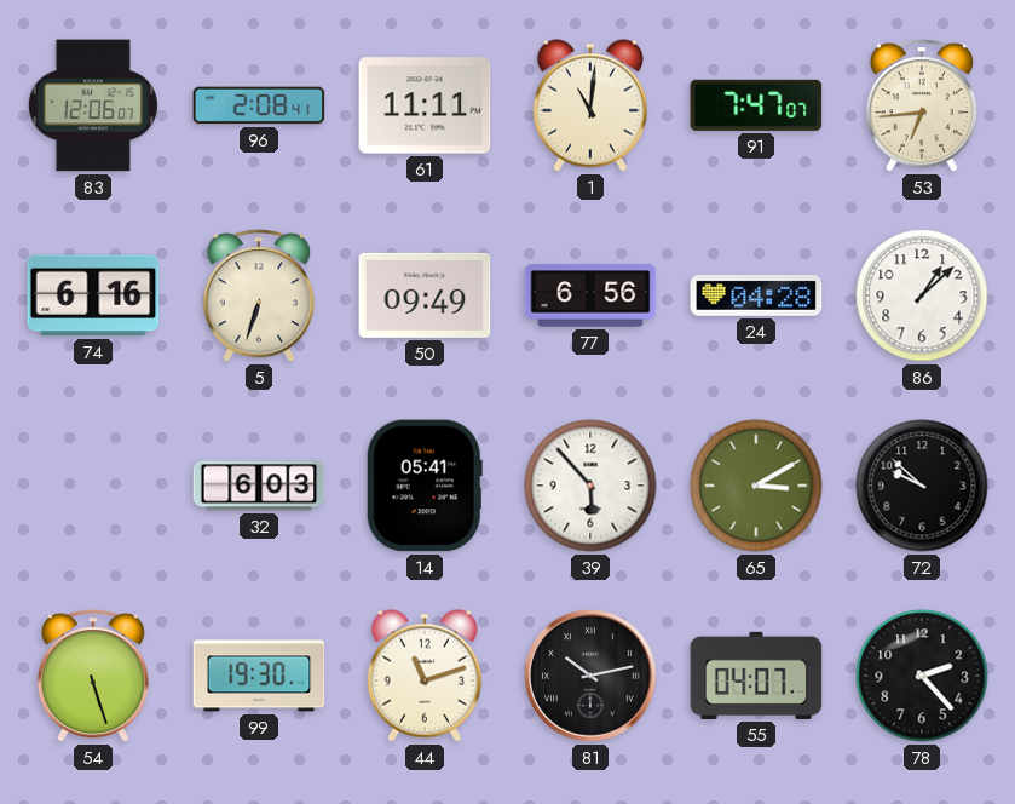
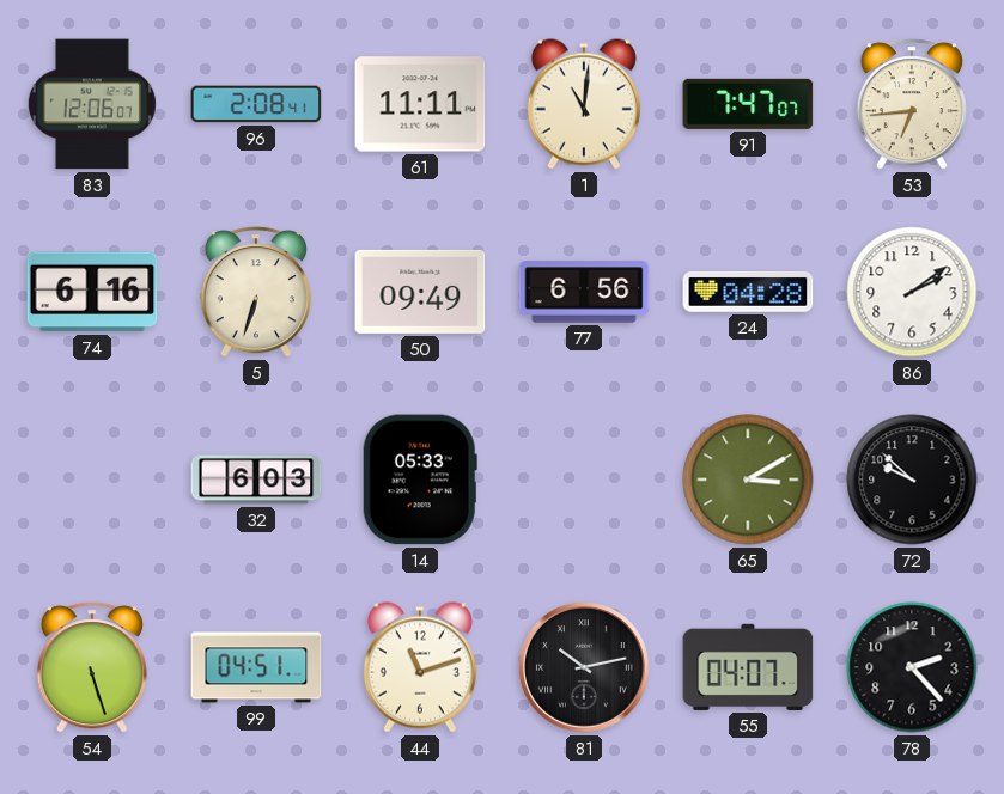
86: 1:08 -> 2:09
14: 05:41 -> 05:33
39: 5:53 -> none
99: 19:30 -> 04:51
